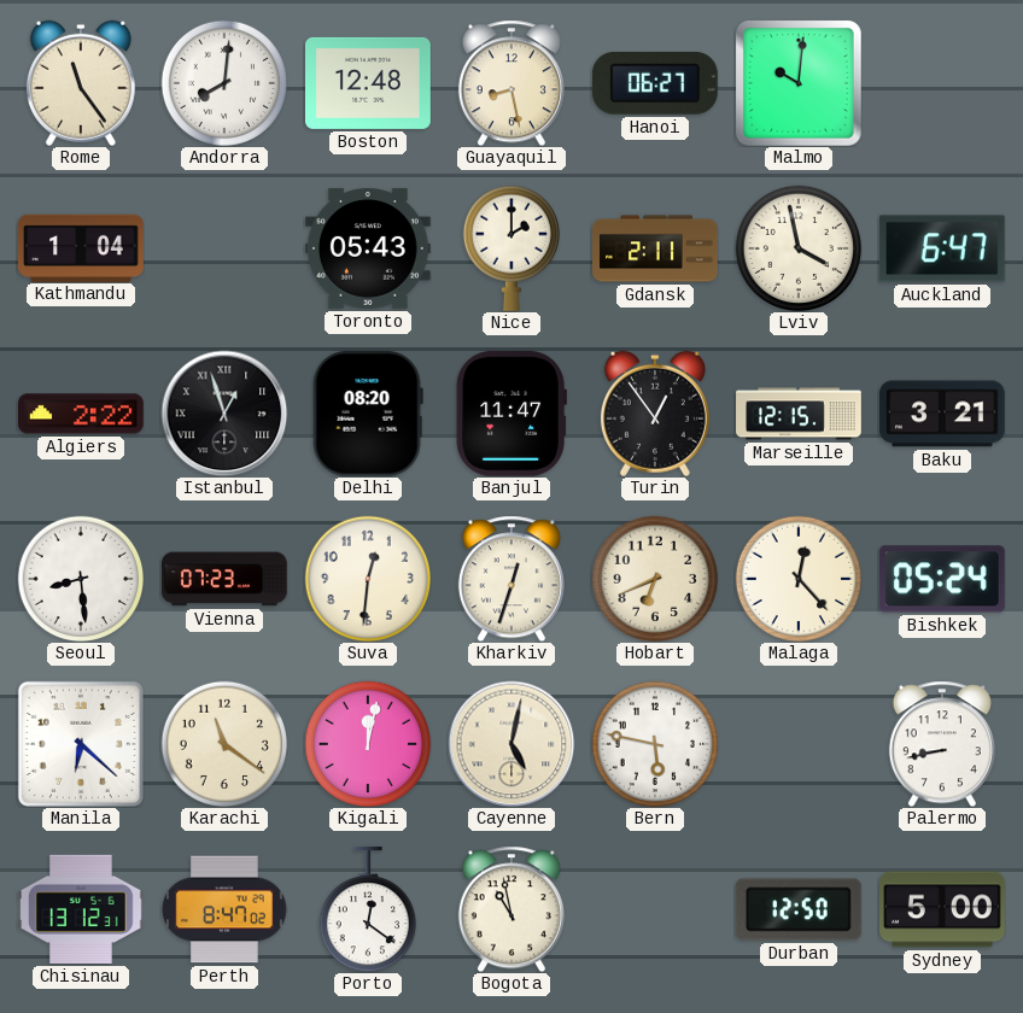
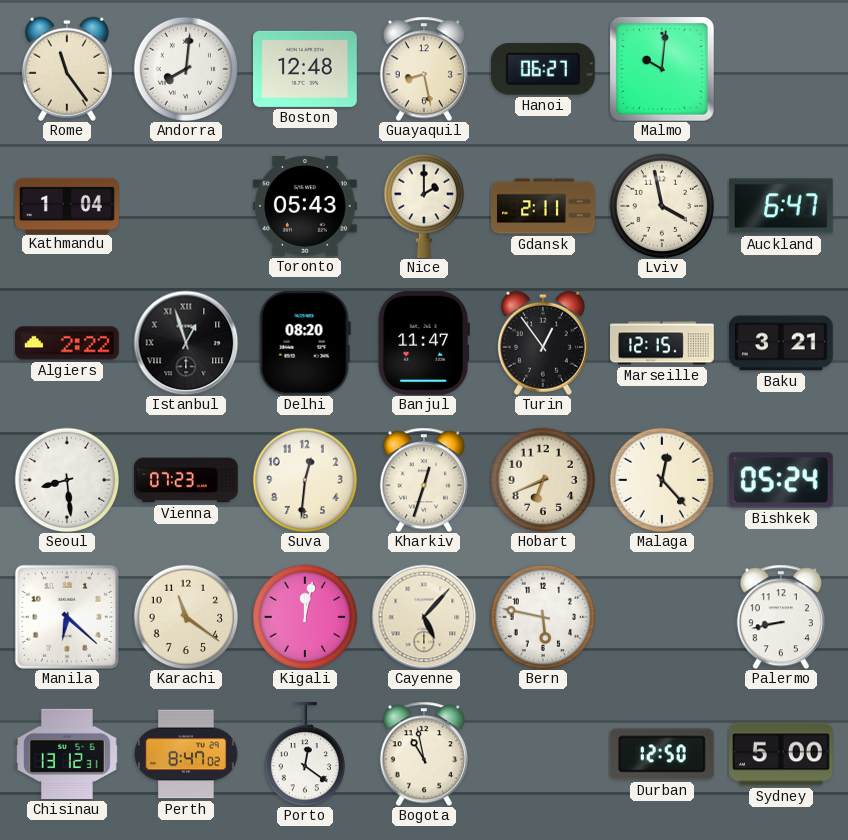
Cayenne: 5:02 -> 5:07
